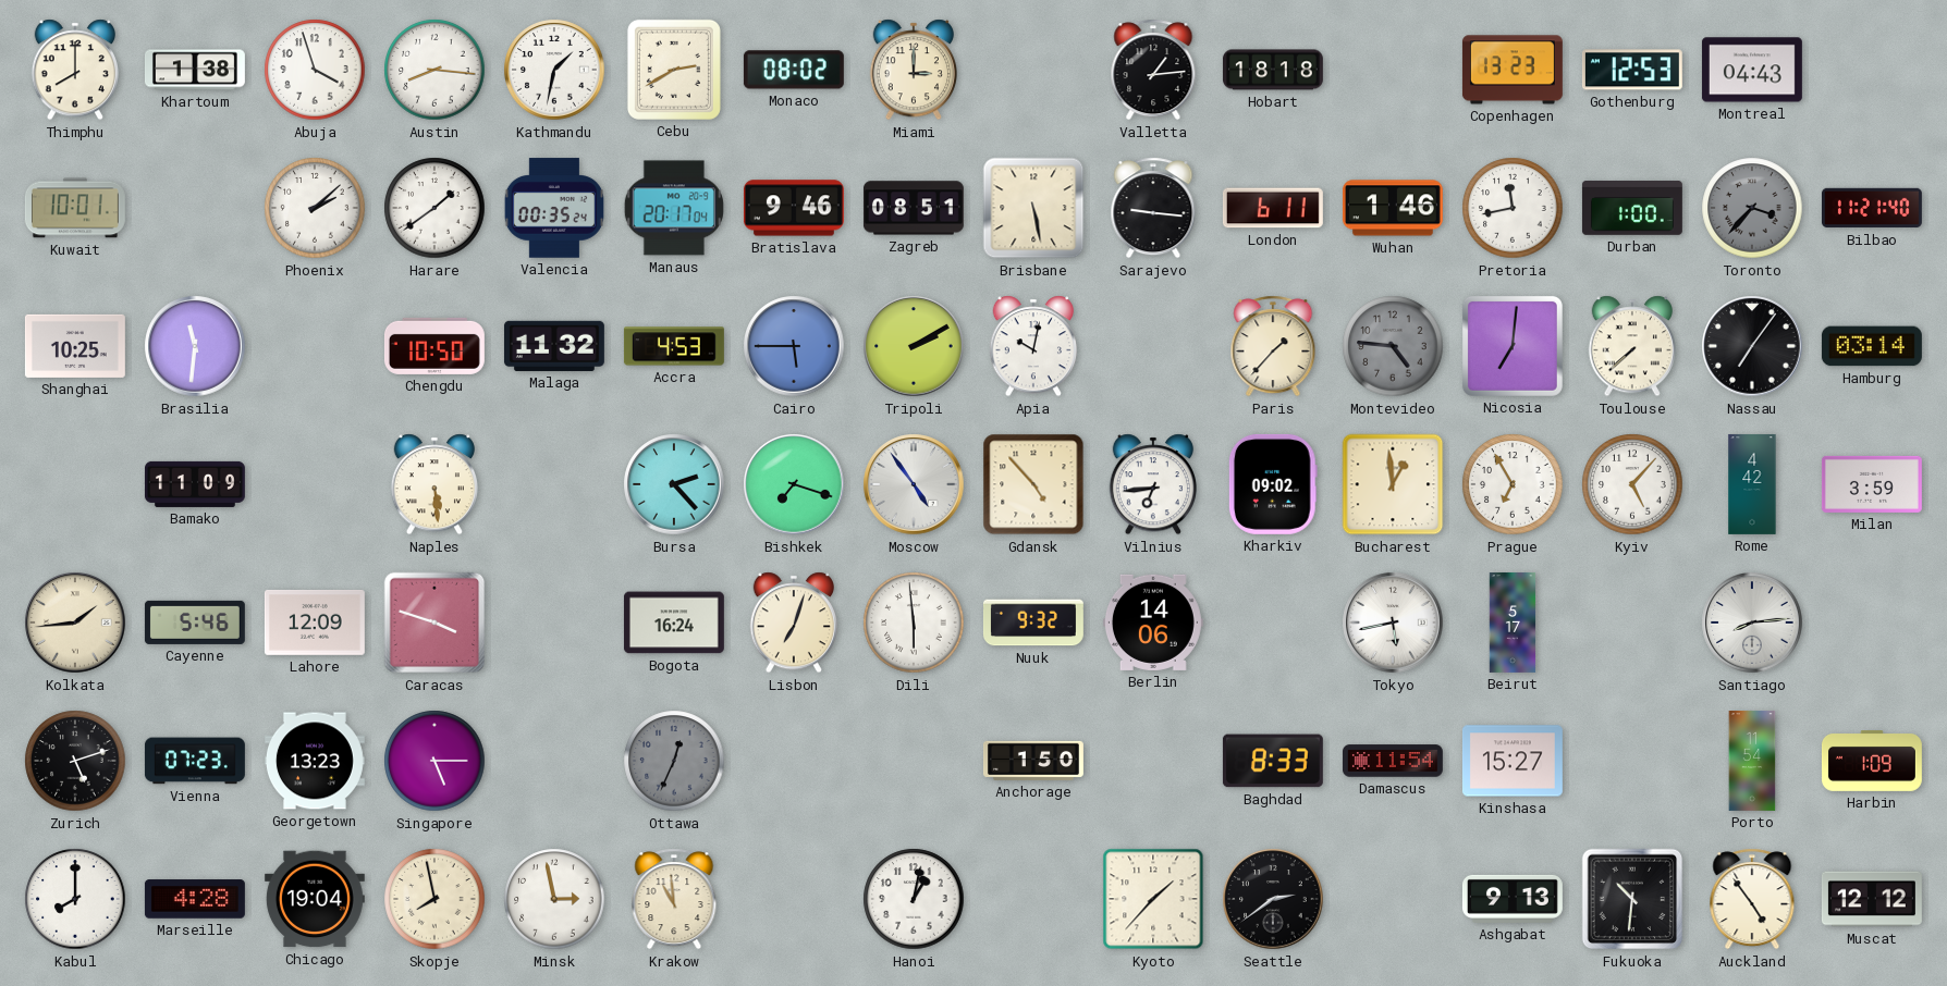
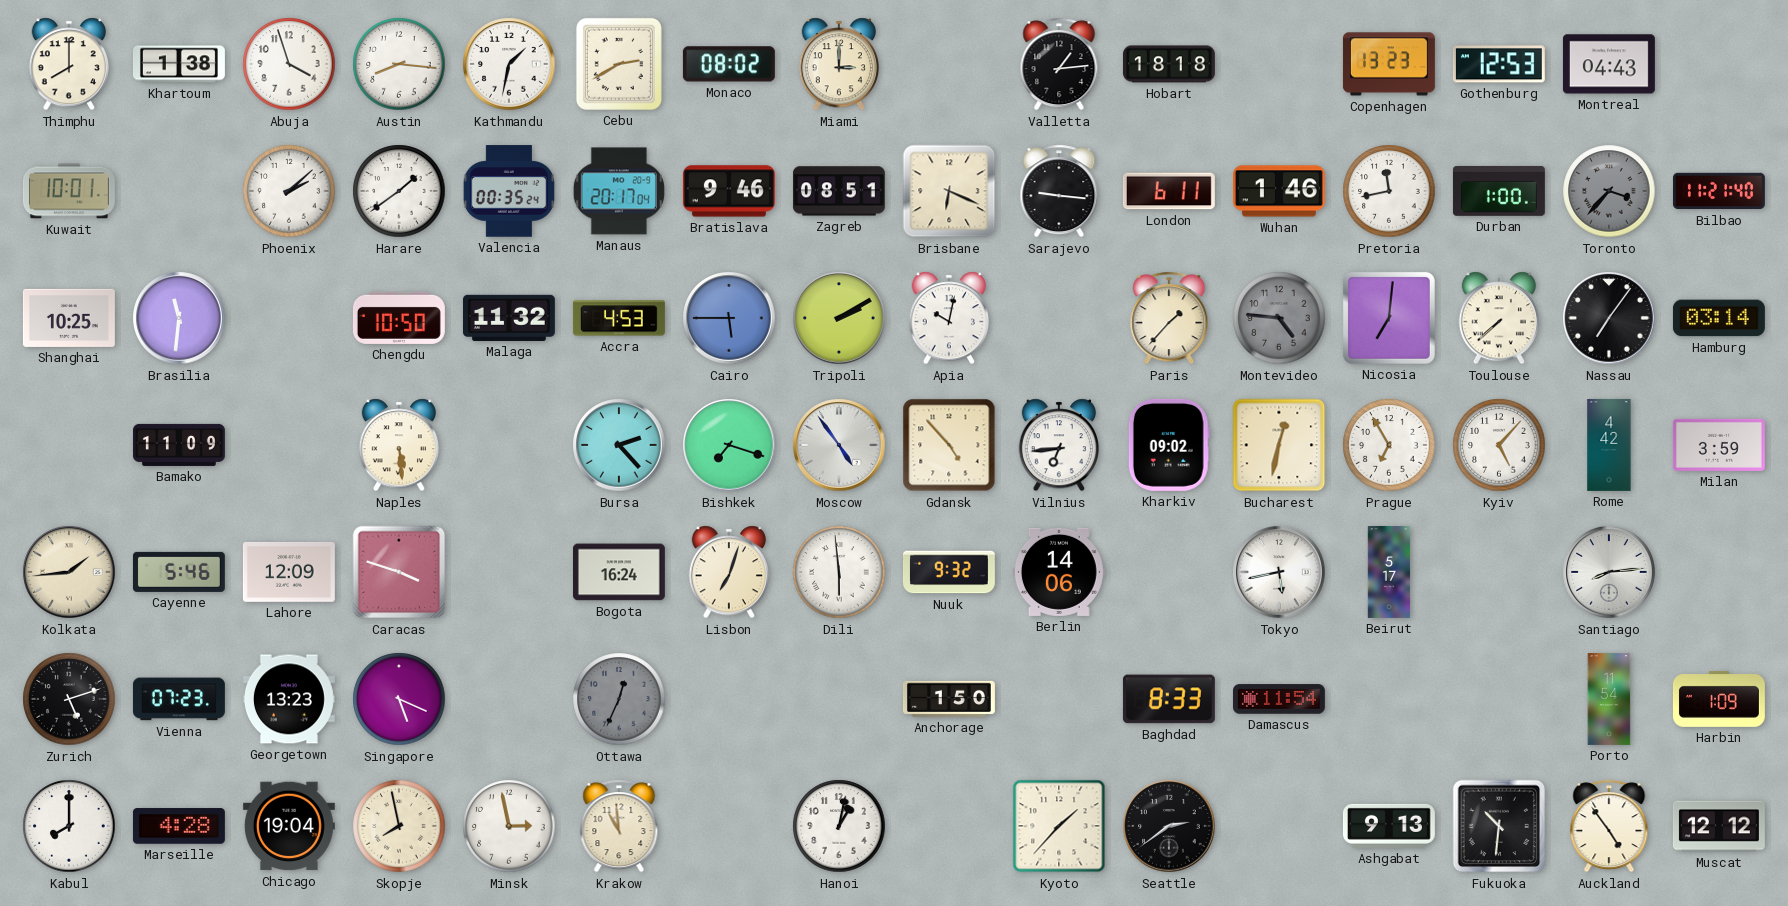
Brisbane: 5:28 -> 6:19
Bucharest: 12:59 -> 12:32
Singapore: 5:15 -> 5:19
Kinshasa: 15:27 -> none
